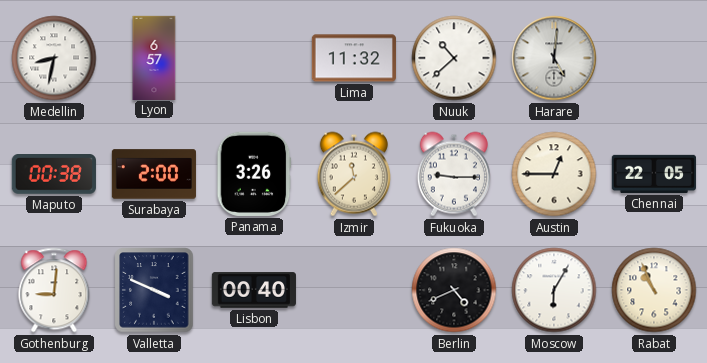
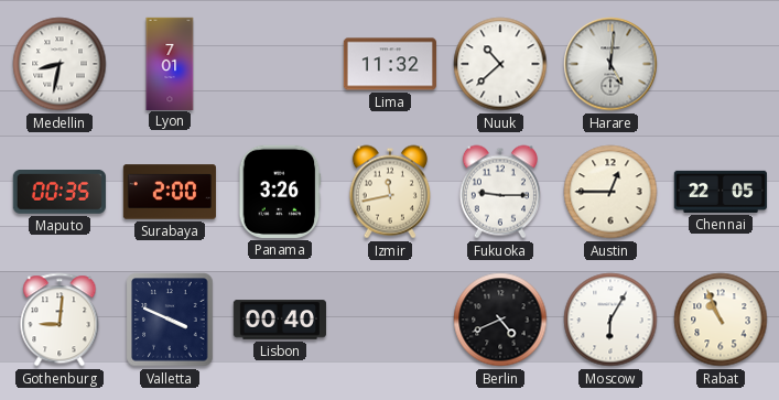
Lyon: 6:57 -> 7:01
Maputo: 00:38 -> 00:35
Izmir: 11:38 -> 11:43
